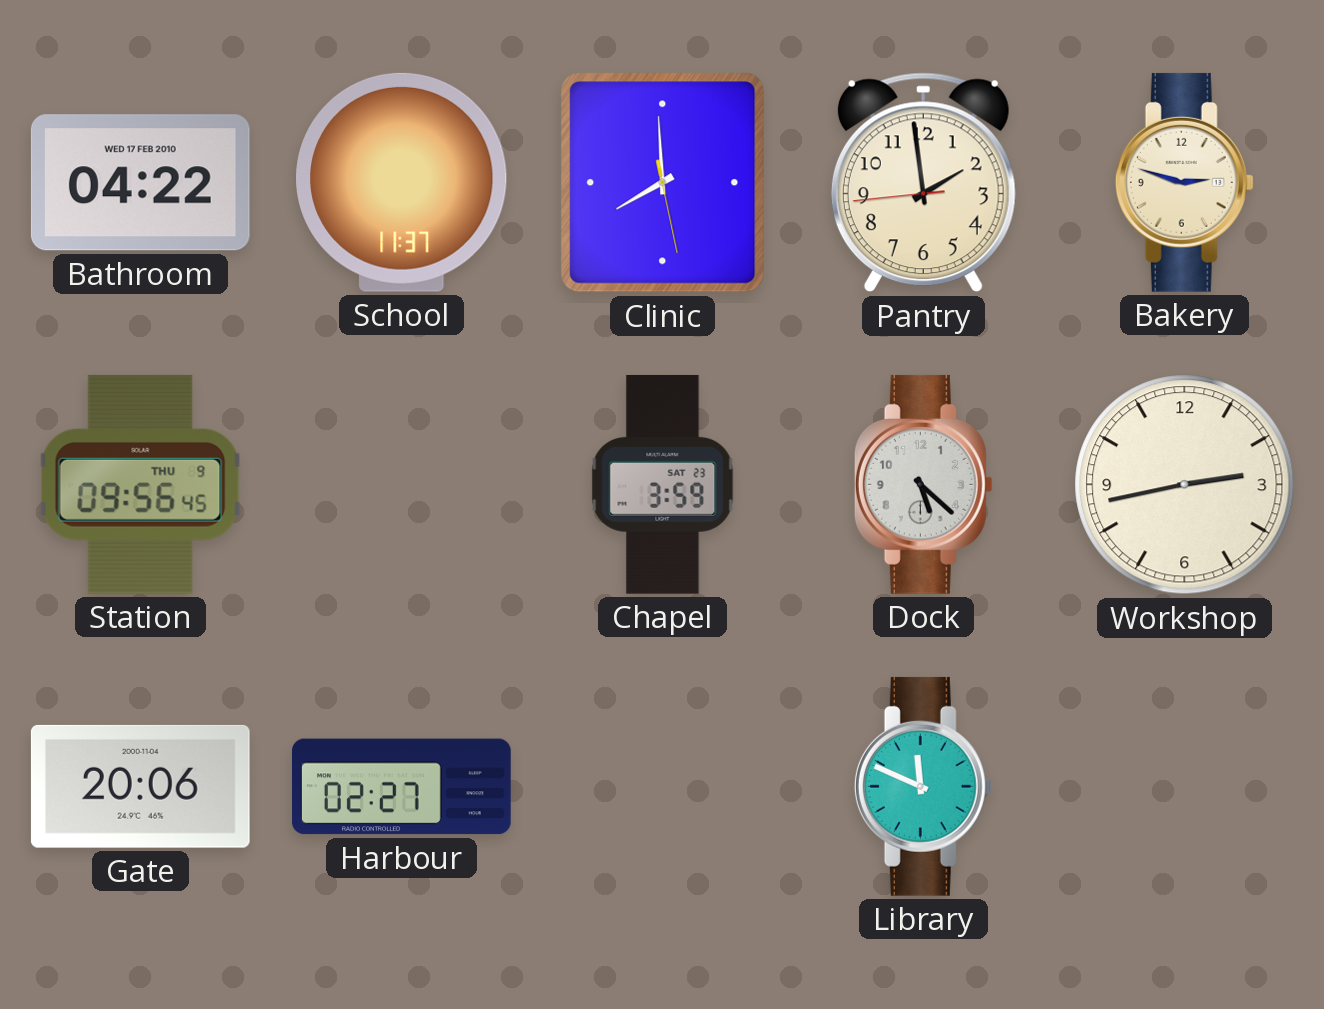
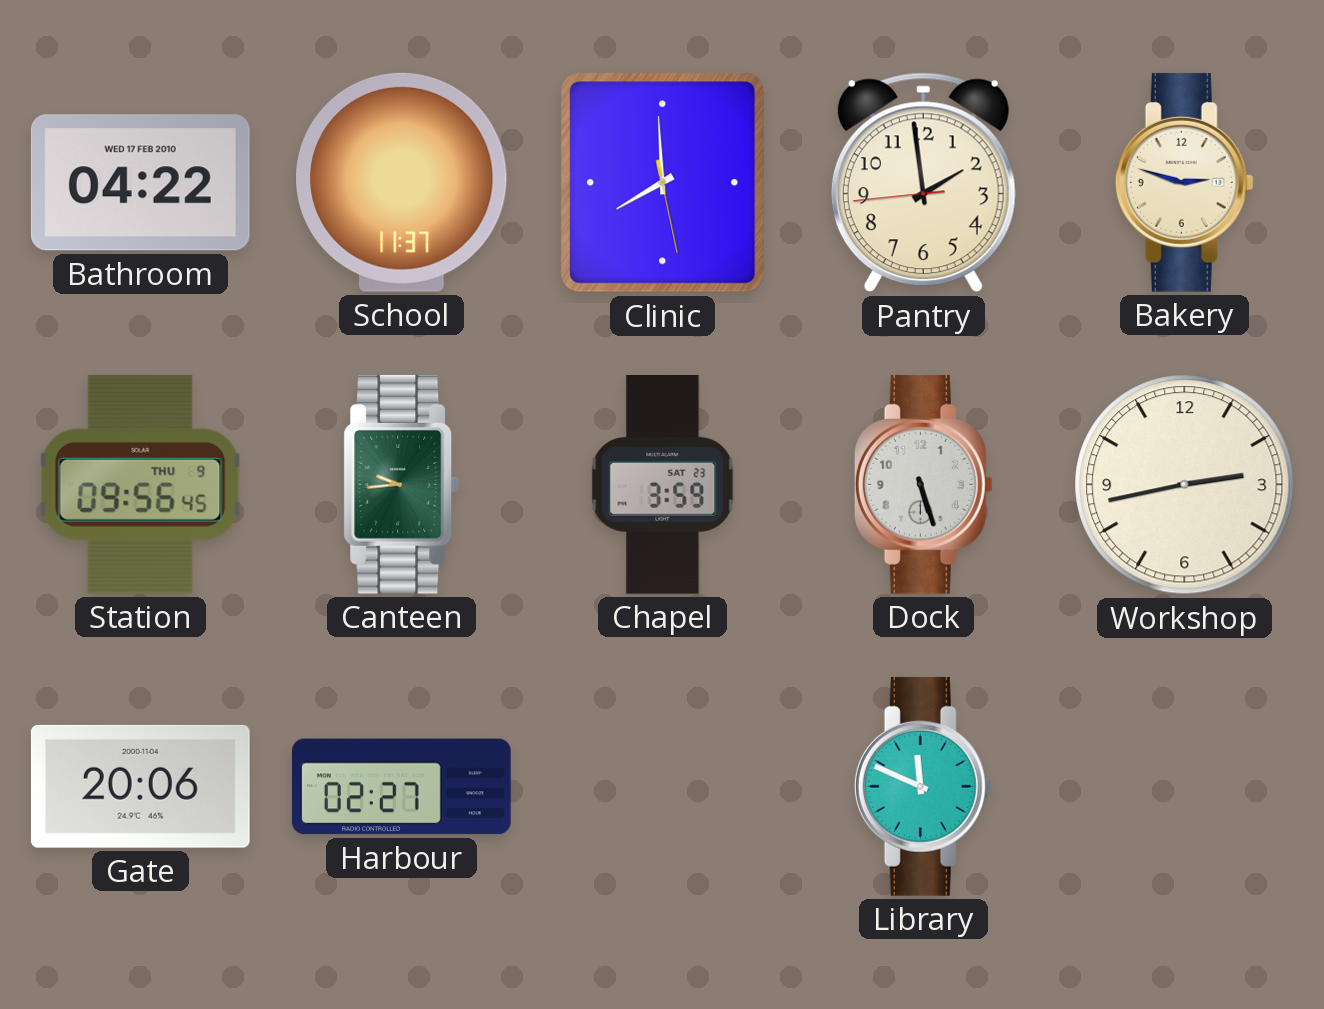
Canteen: none -> 9:44
Dock: 5:22 -> 5:27
